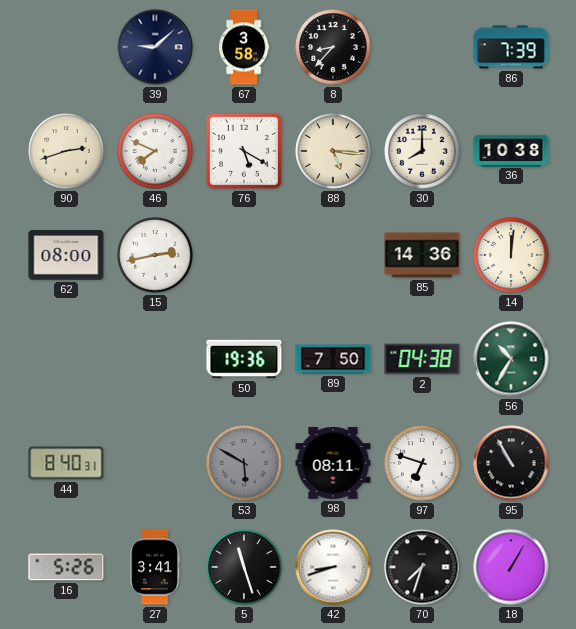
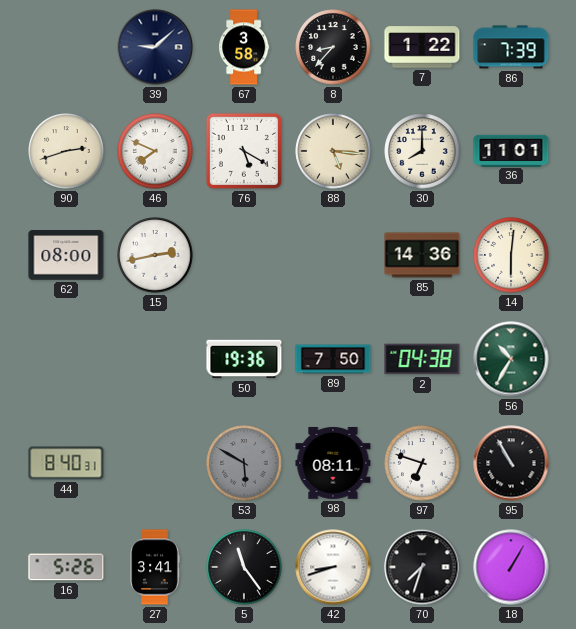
7: none -> 1:22
36: 10:38 -> 11:01
14: 12:01 -> 6:01
5: 11:27 -> 11:24
